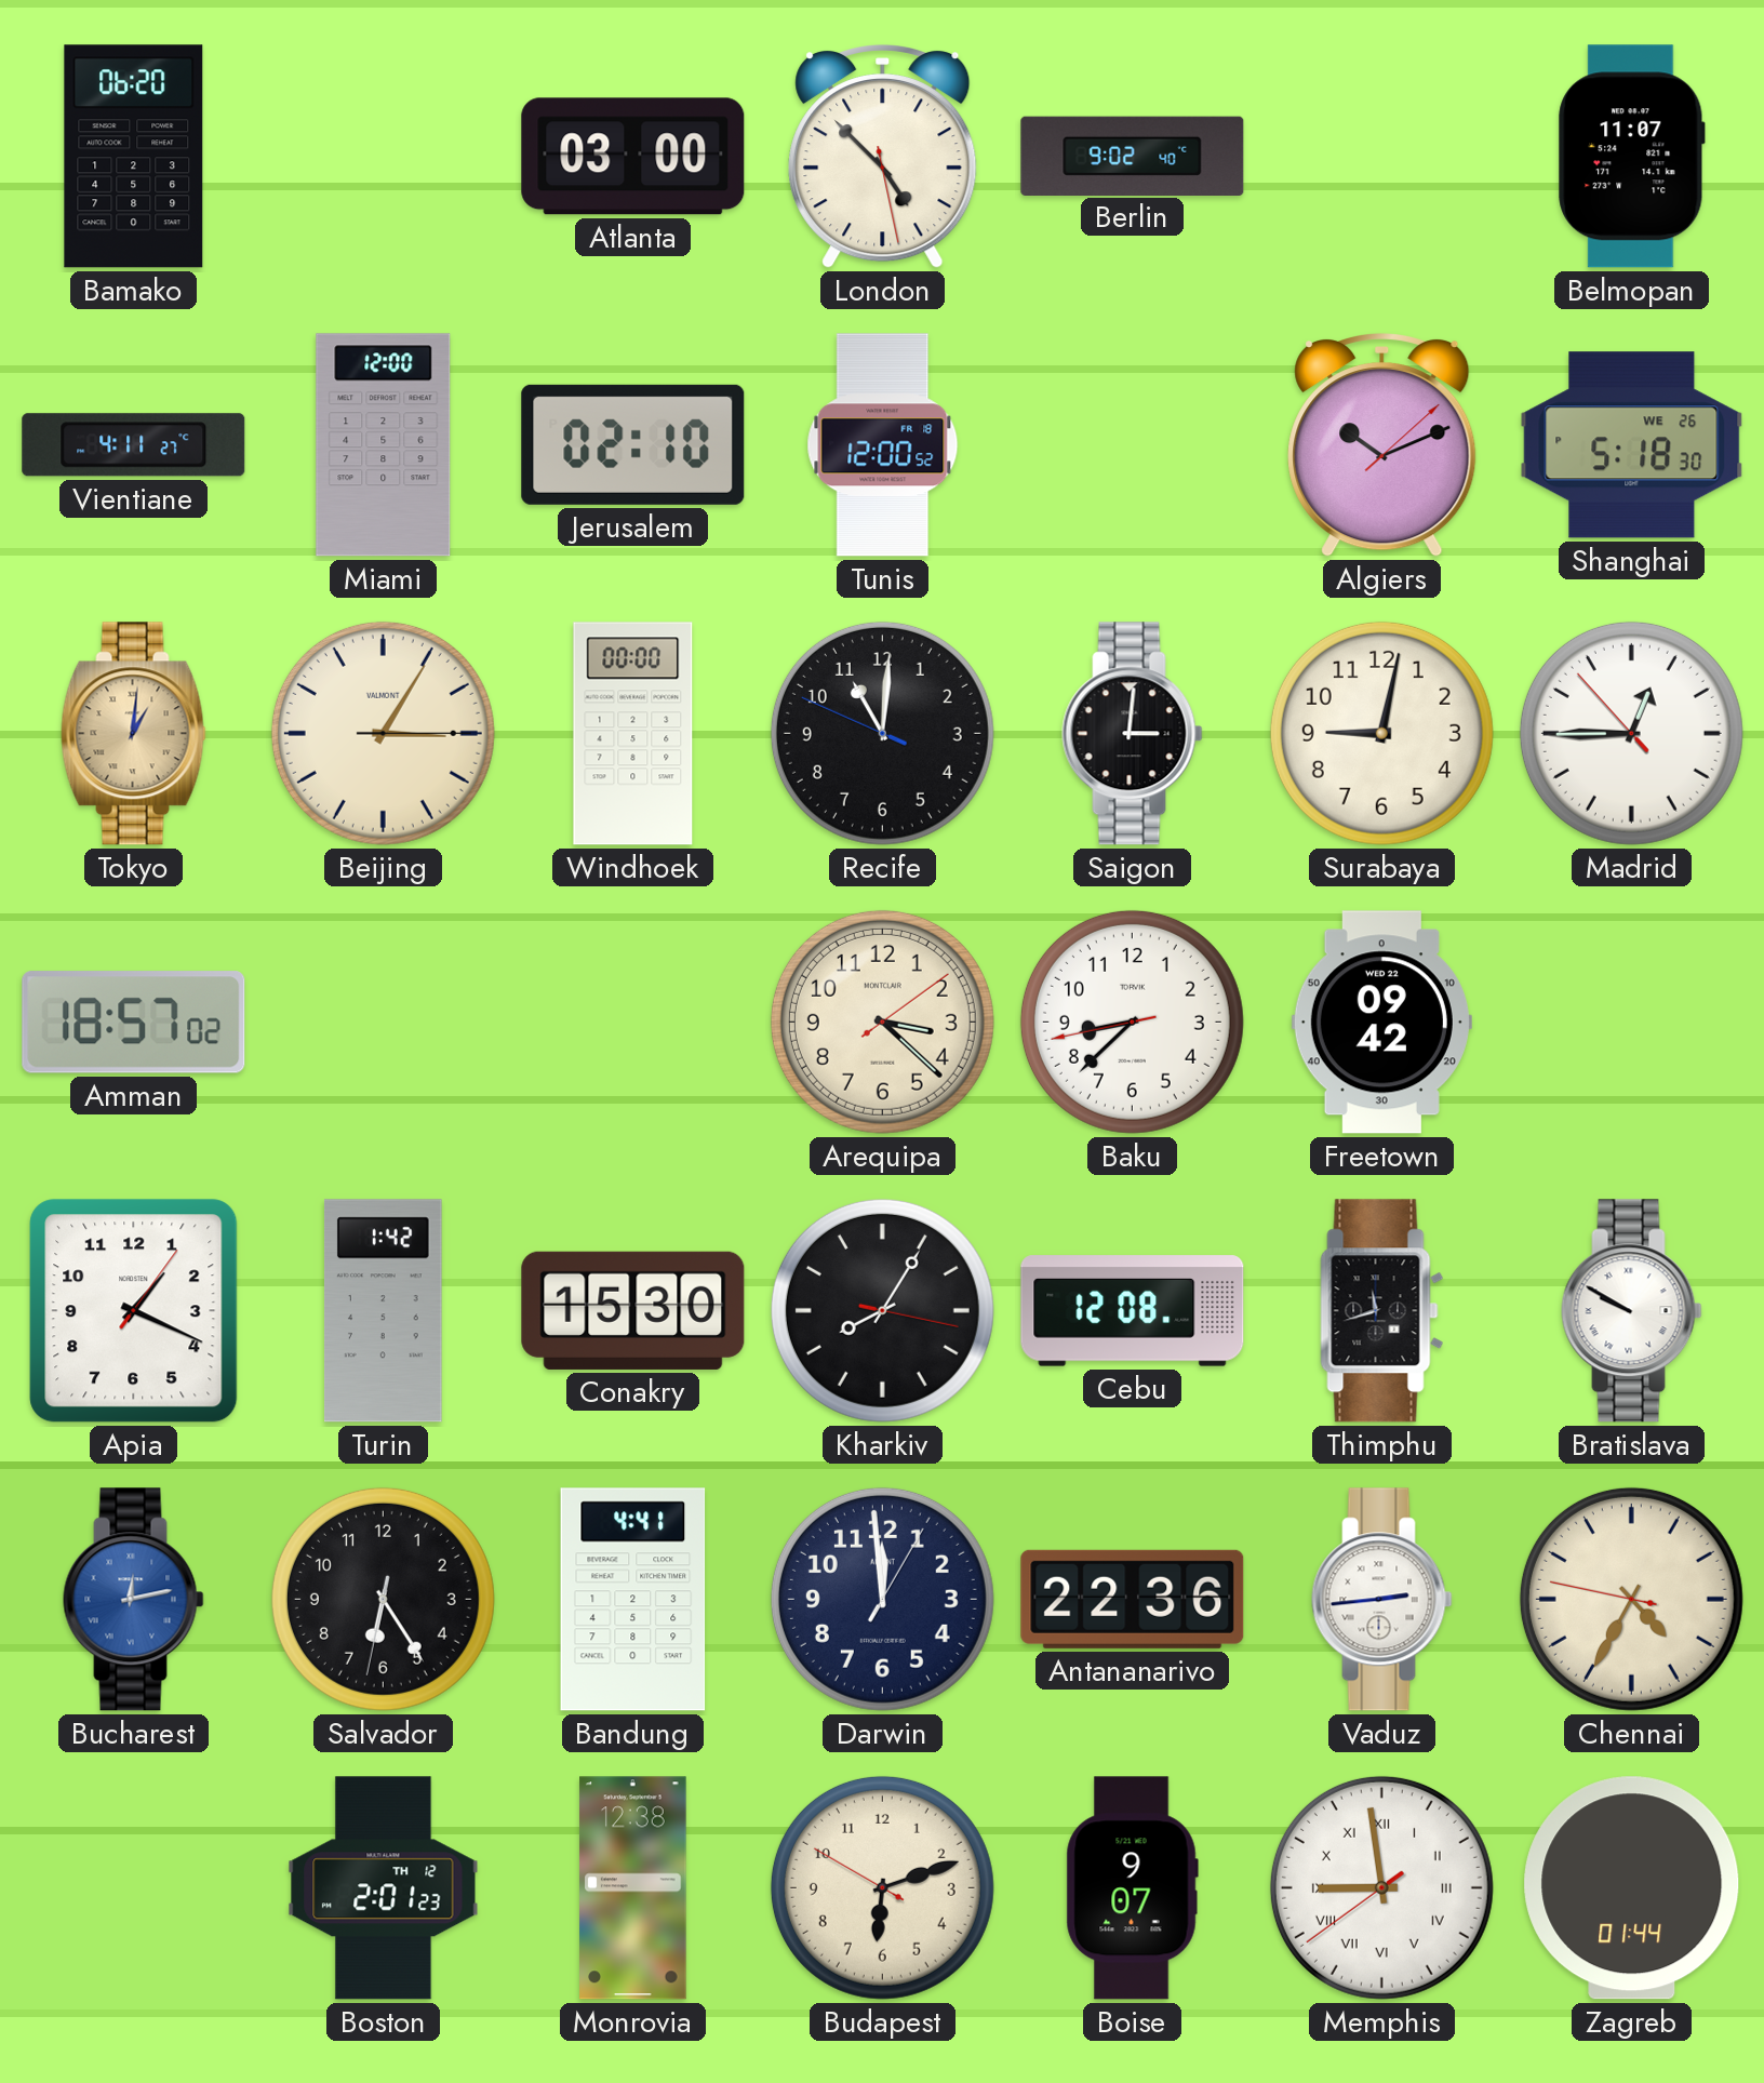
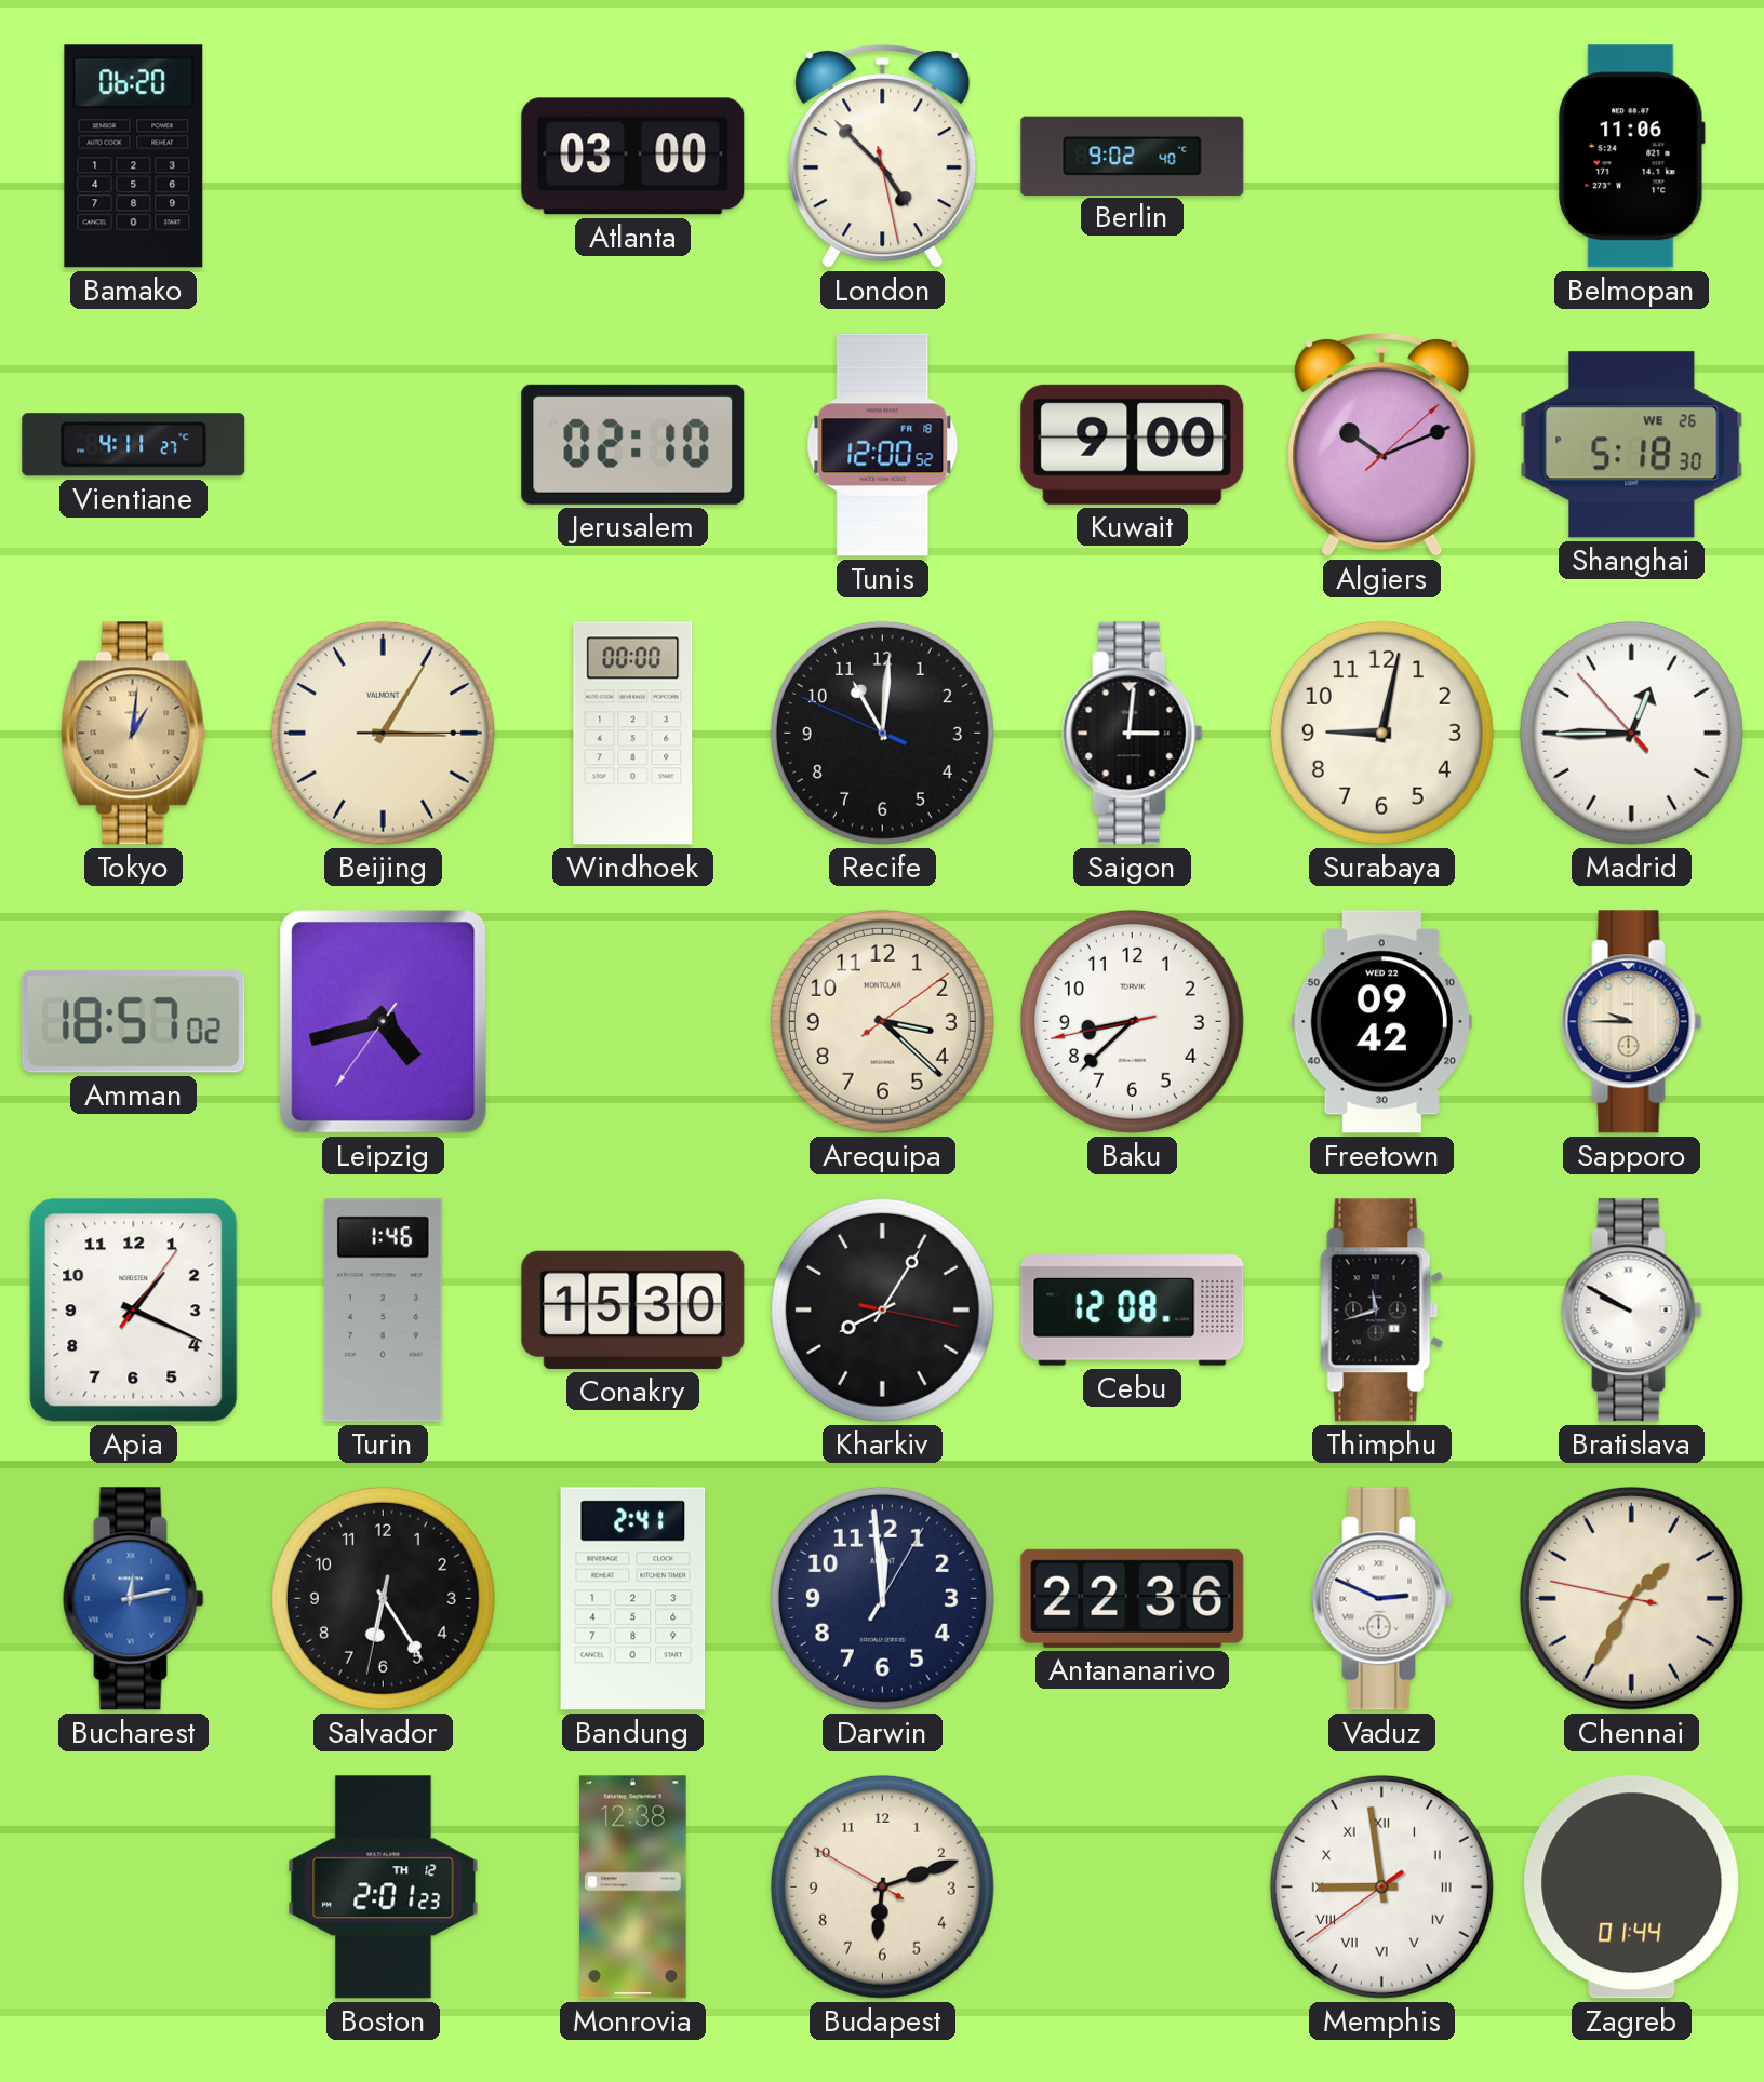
Belmopan: 11:07 -> 11:06
Miami: 12:00 -> none
Kuwait: none -> 9:00
Leipzig: none -> 4:42
Sapporo: none -> 9:45
Turin: 1:42 -> 1:46
Bandung: 4:41 -> 2:41
Vaduz: 2:44 -> 2:49
Chennai: 4:34 -> 1:34
Boise: 9:07 -> none
